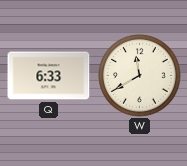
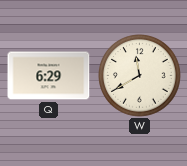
Q: 6:33 -> 6:29
